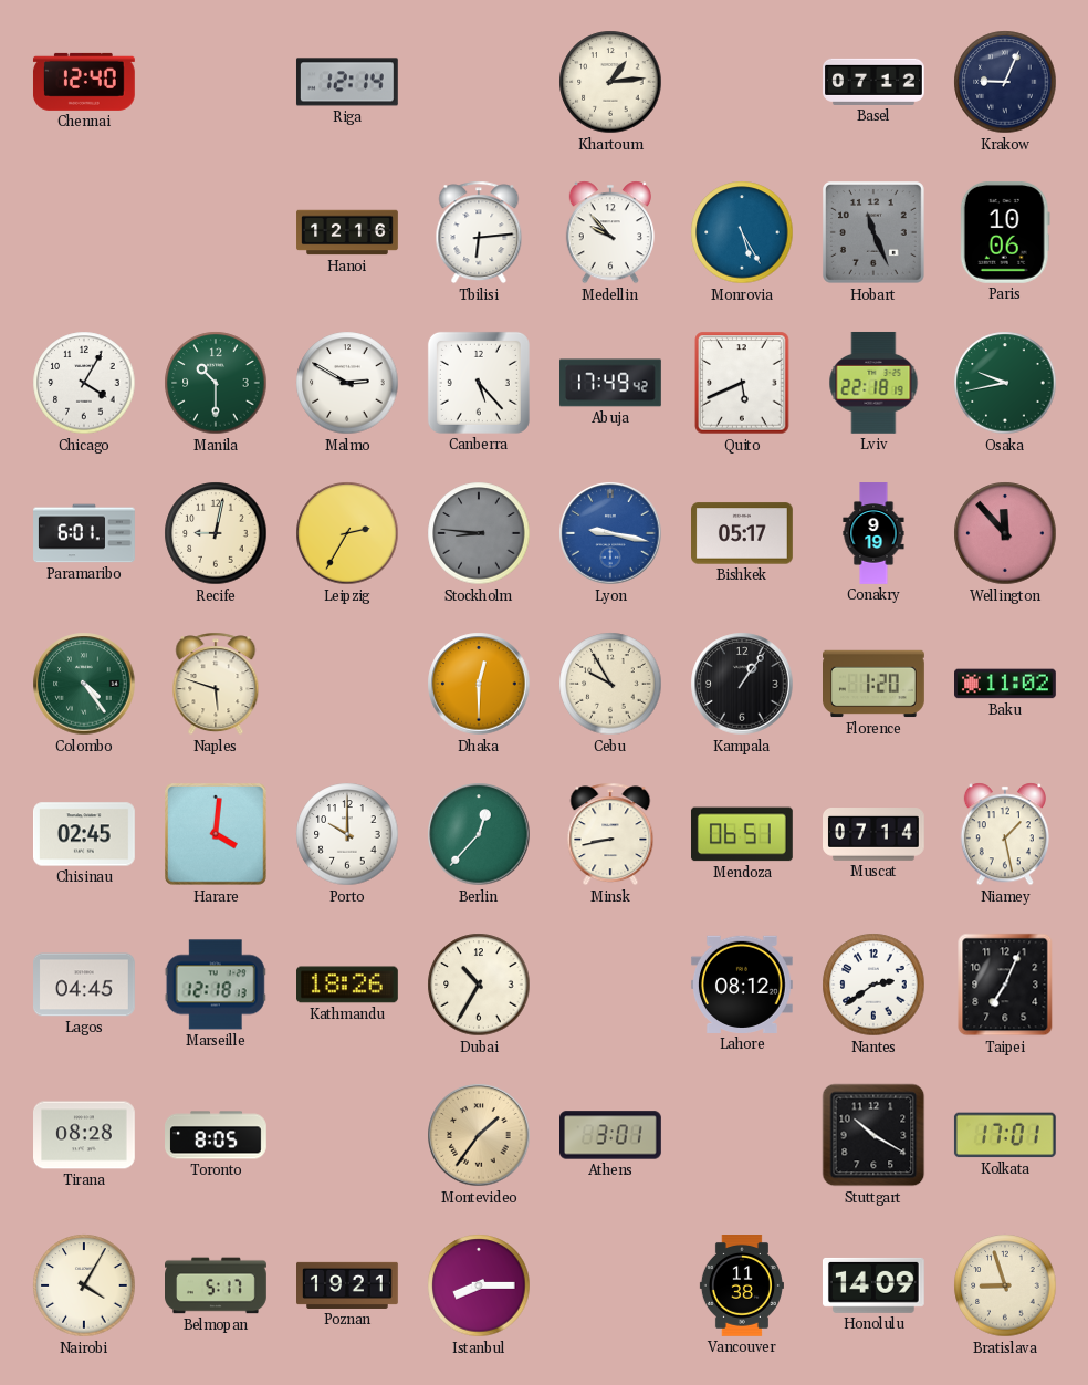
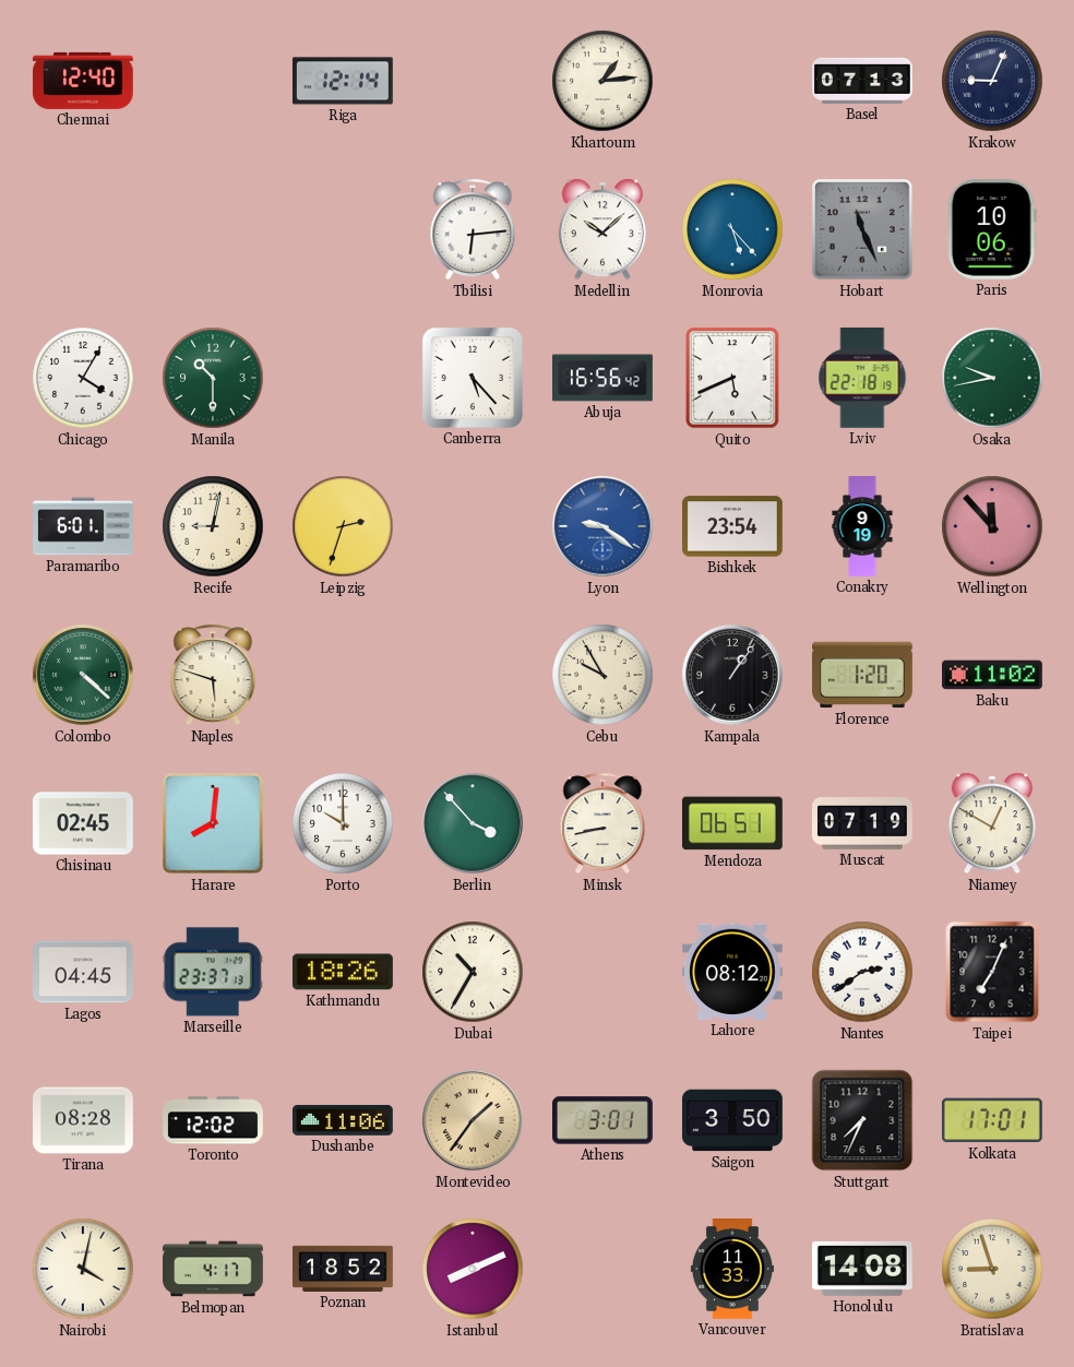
Basel: 07:12 -> 07:13
Hanoi: 12:16 -> none
Medellin: 9:53 -> 10:08
Monrovia: 5:25 -> 5:23
Malmo: 2:50 -> none
Abuja: 17:49 -> 16:56
Leipzig: 2:35 -> 2:33
Stockholm: 8:46 -> none
Lyon: 9:17 -> 9:21
Bishkek: 05:17 -> 23:54
Colombo: 4:24 -> 4:22
Dhaka: 12:30 -> none
Harare: 4:01 -> 8:01
Berlin: 12:37 -> 3:53
Muscat: 07:14 -> 07:19
Niamey: 1:28 -> 12:50
Marseille: 12:18 -> 23:37
Toronto: 8:05 -> 12:02
Dushanbe: none -> 11:06
Saigon: none -> 3:50
Stuttgart: 10:20 -> 7:34
Nairobi: 4:05 -> 4:02
Belmopan: 5:17 -> 4:17
Poznan: 19:21 -> 18:52
Istanbul: 8:15 -> 8:11
Vancouver: 11:38 -> 11:33
Honolulu: 14:09 -> 14:08
